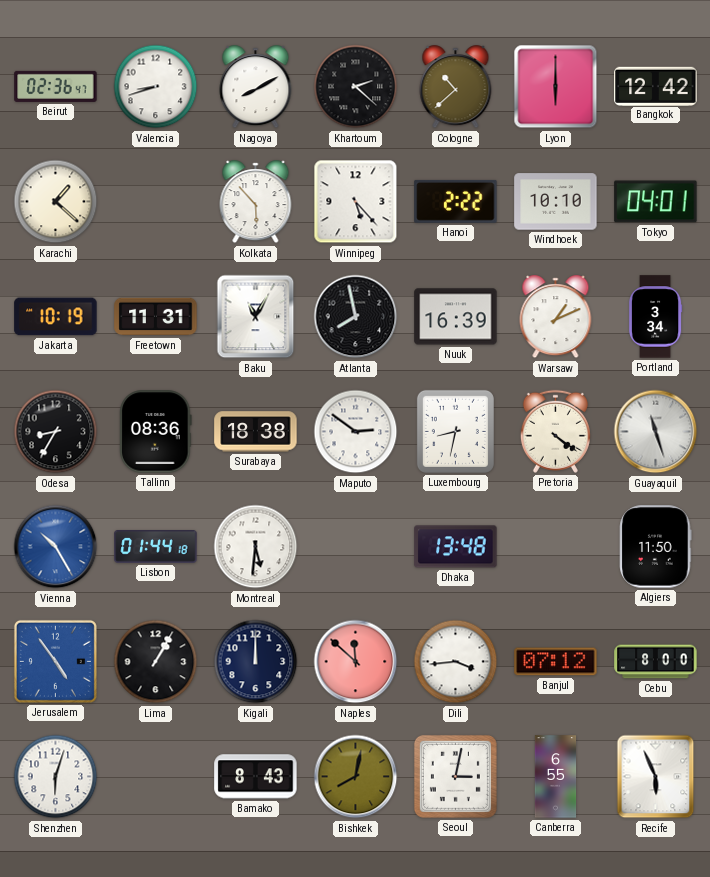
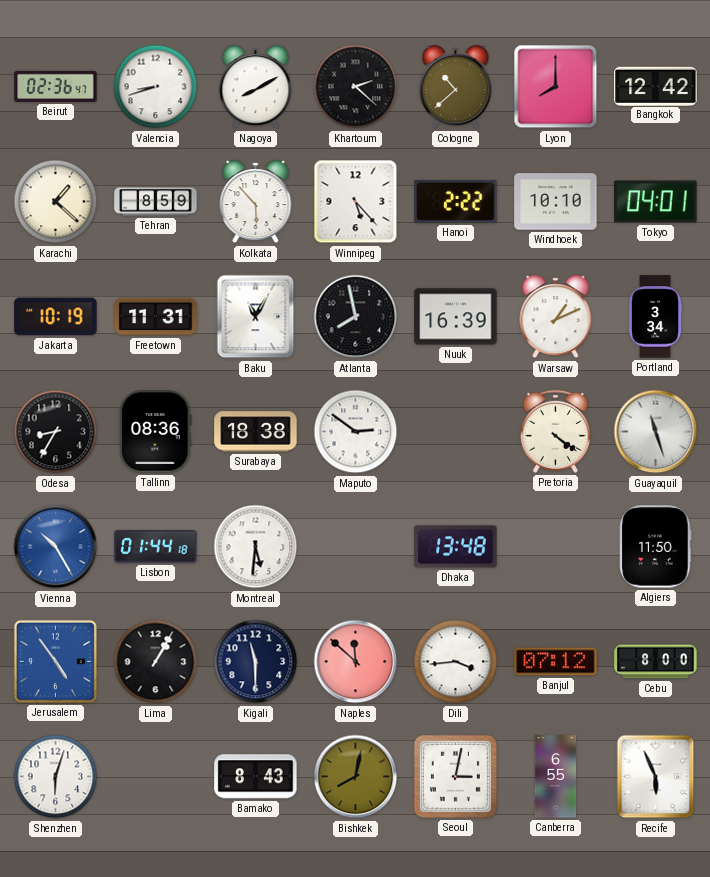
Lyon: 6:00 -> 8:00
Tehran: none -> 8:59
Luxembourg: 8:32 -> none
Kigali: 12:00 -> 11:30
